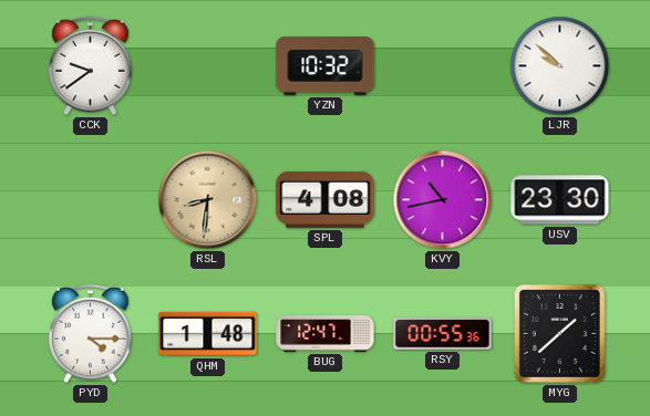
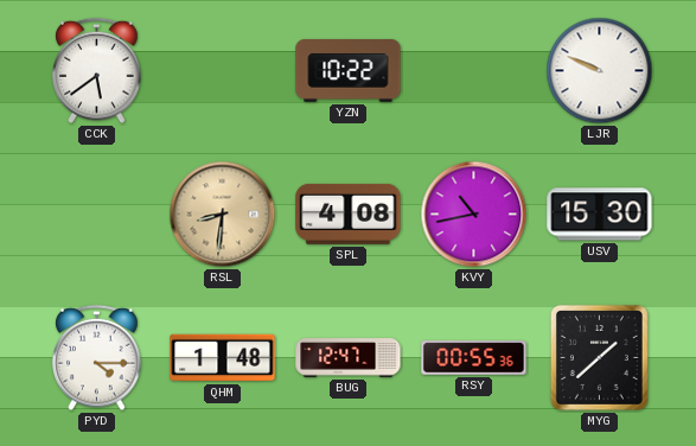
CCK: 9:39 -> 5:39
YZN: 10:32 -> 10:22
LJR: 9:52 -> 9:49
USV: 23:30 -> 15:30
